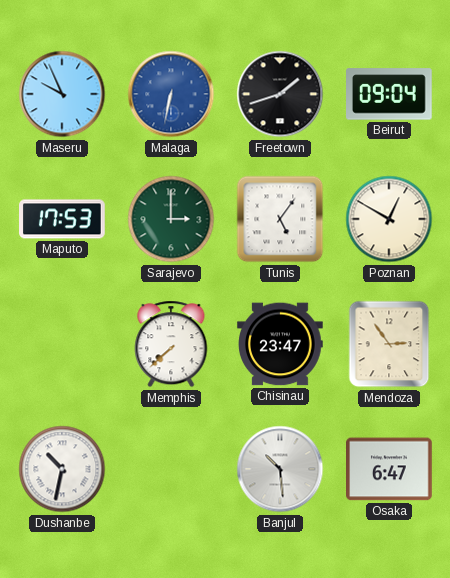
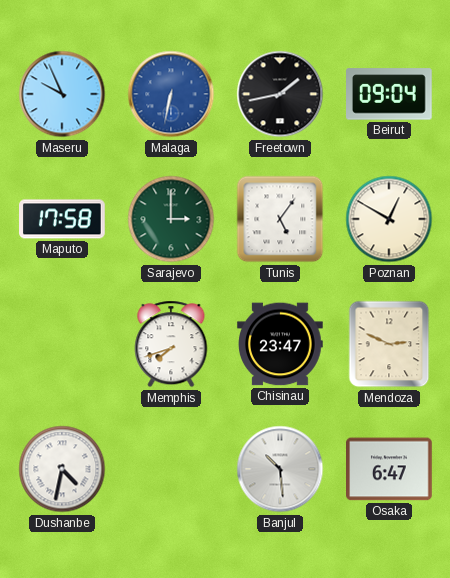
Freetown: 1:42 -> 1:43
Maputo: 17:53 -> 17:58
Memphis: 7:38 -> 7:42
Mendoza: 2:54 -> 2:49
Dushanbe: 10:32 -> 4:32
